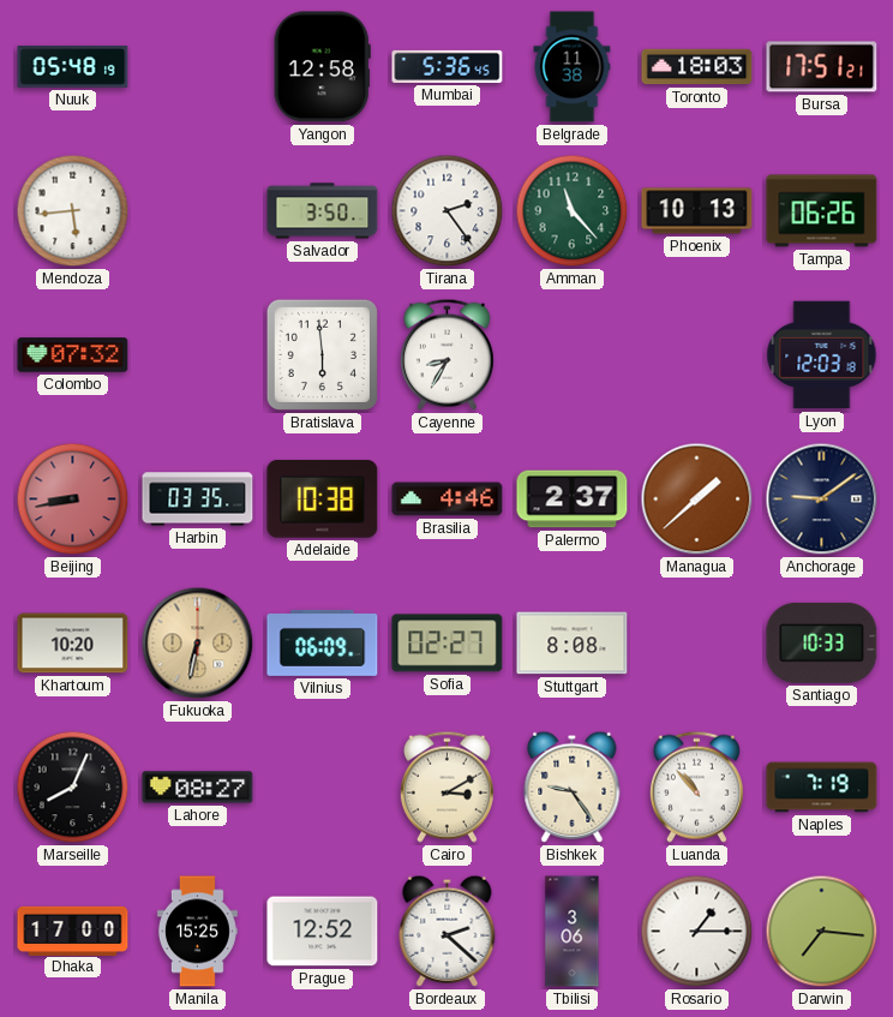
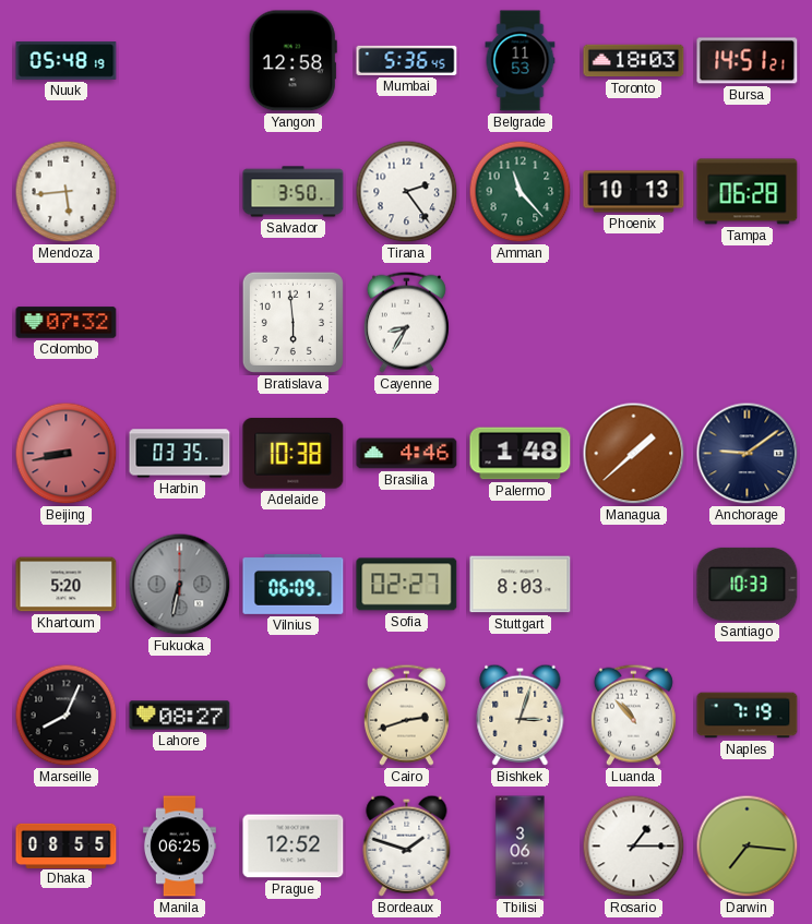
Belgrade: 11:38 -> 11:53
Bursa: 17:51 -> 14:51
Tampa: 06:26 -> 06:28
Lyon: 12:03 -> none
Palermo: 2:37 -> 1:48
Khartoum: 10:20 -> 5:20
Fukuoka dial: champagne -> grey
Stuttgart: 8:08 -> 8:03
Cairo: 3:10 -> 2:42
Bishkek: 9:24 -> 3:03
Dhaka: 17:00 -> 08:55
Manila: 15:25 -> 06:25
Bordeaux: 2:22 -> 1:48
